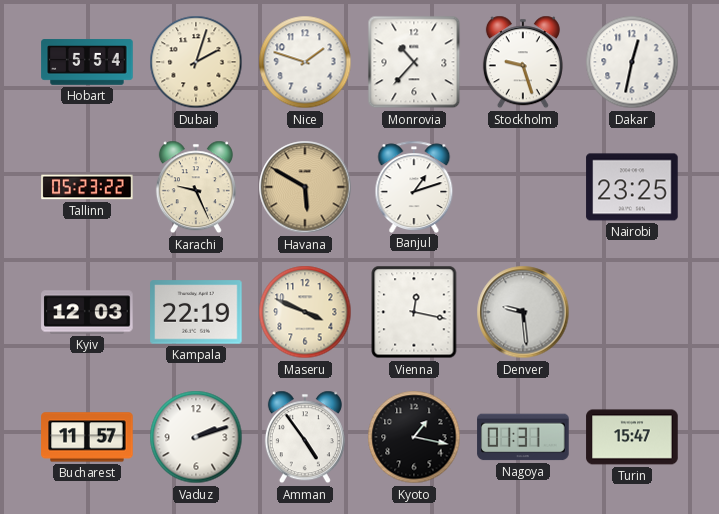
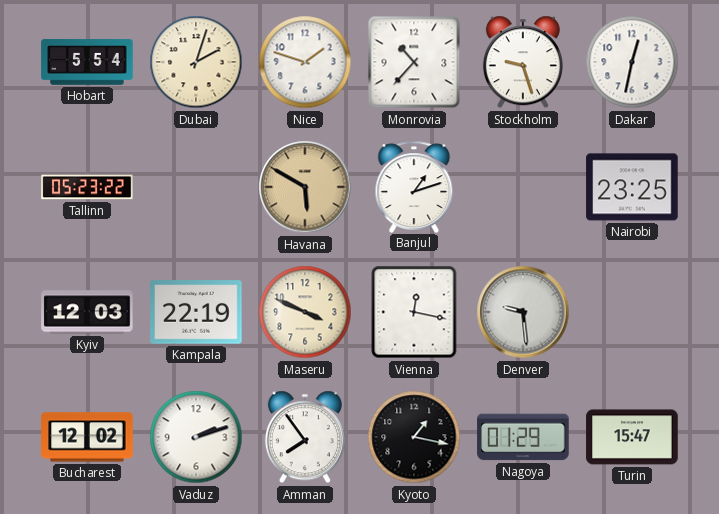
Karachi: 9:26 -> none
Bucharest: 11:57 -> 12:02
Amman: 4:54 -> 7:54
Nagoya: 01:31 -> 01:29
